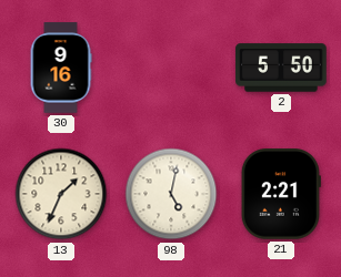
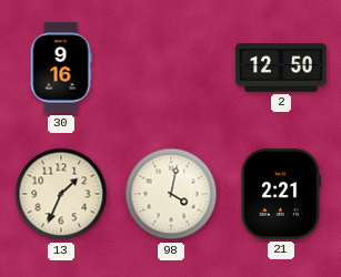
2: 5:50 -> 12:50
98: 5:02 -> 4:02
